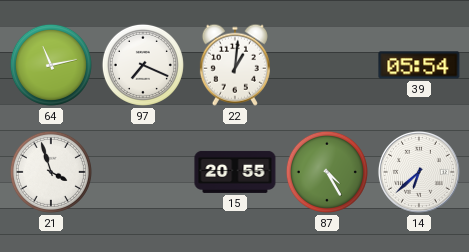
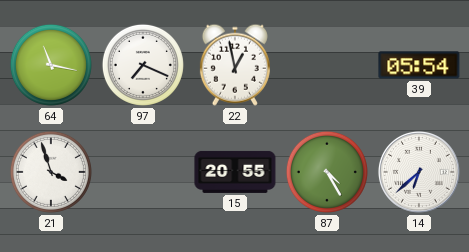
64: 11:13 -> 11:17
22: 1:01 -> 12:58
